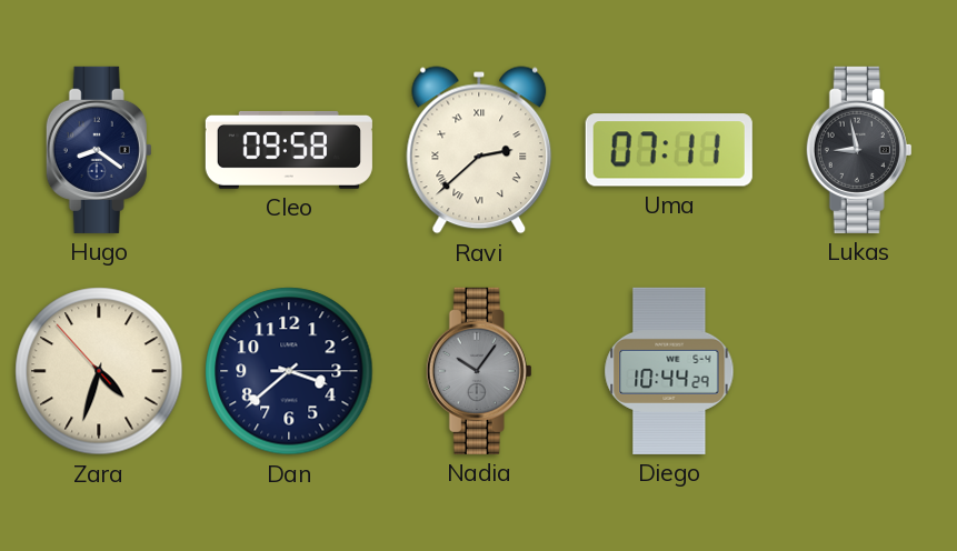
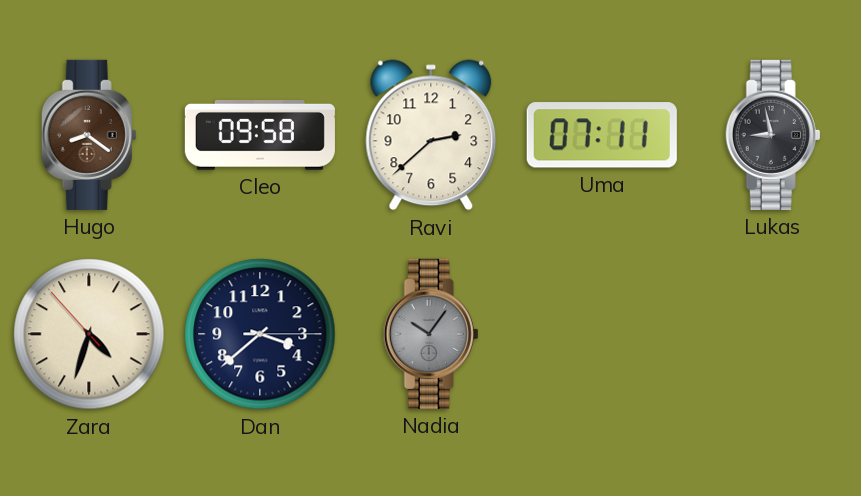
Hugo dial: navy -> brown
Ravi numerals: Roman -> Arabic
Diego: 10:44 -> none
